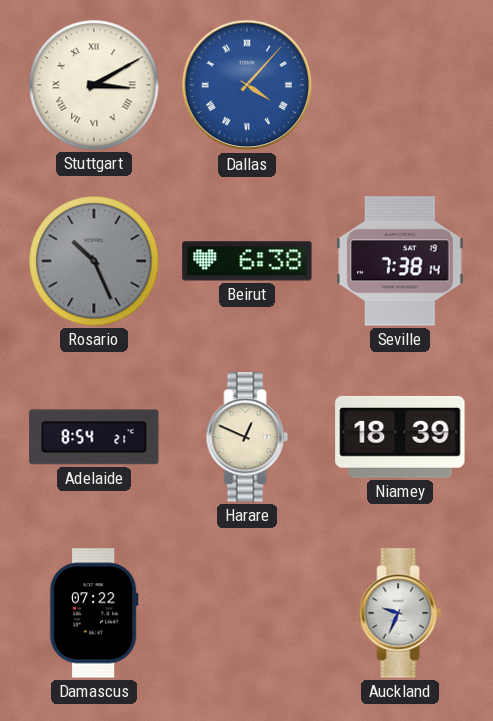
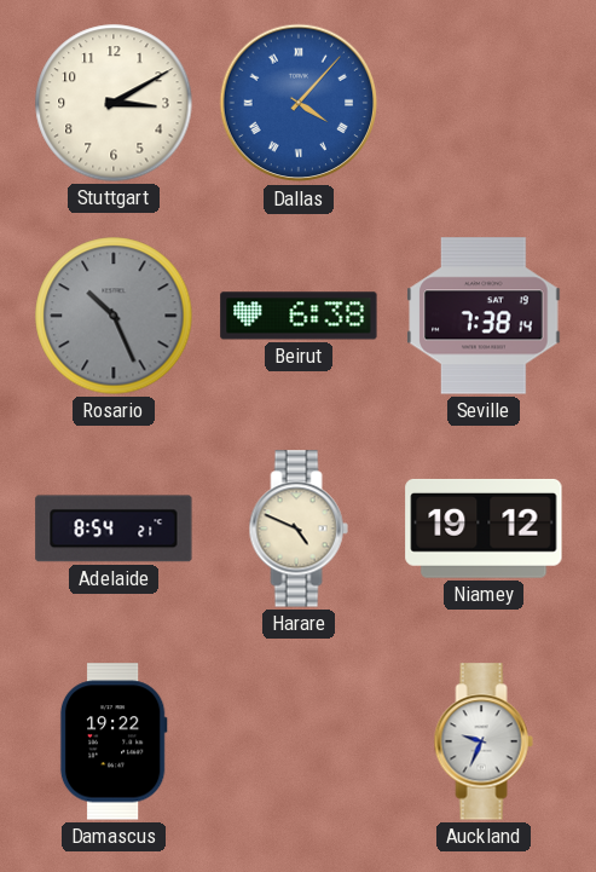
Stuttgart numerals: Roman -> Arabic
Harare: 12:49 -> 4:49
Niamey: 18:39 -> 19:12
Damascus: 07:22 -> 19:22
